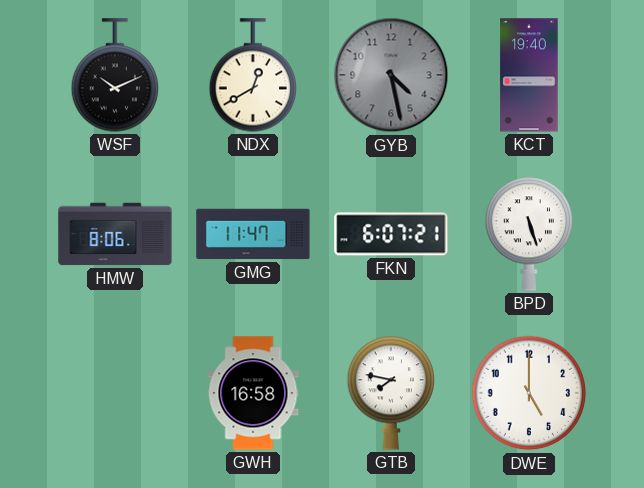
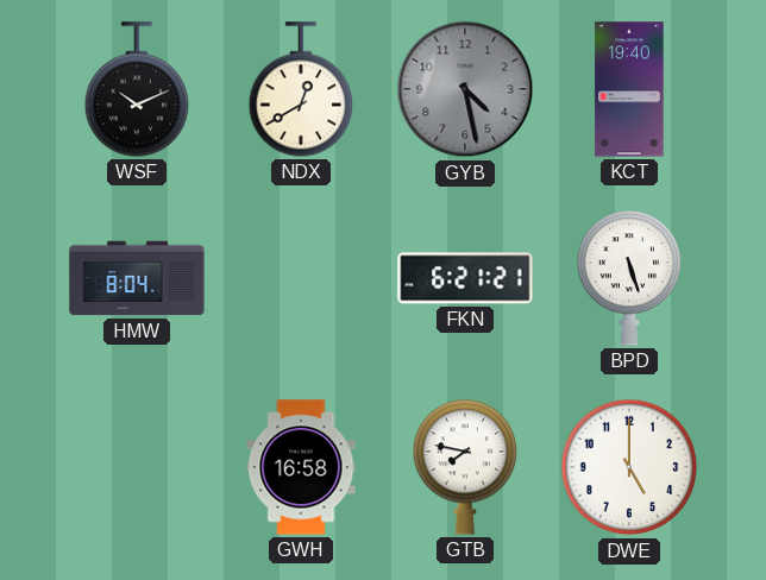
HMW: 8:06 -> 8:04
GMG: 11:47 -> none
FKN: 6:07 -> 6:21
